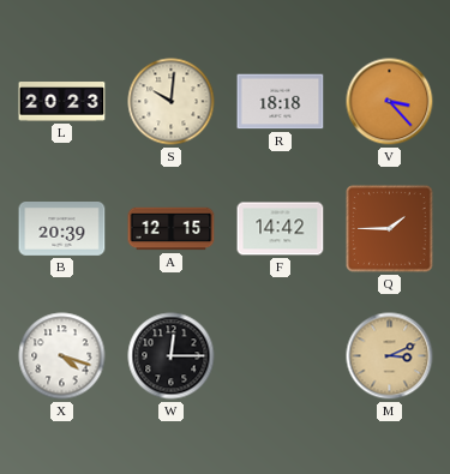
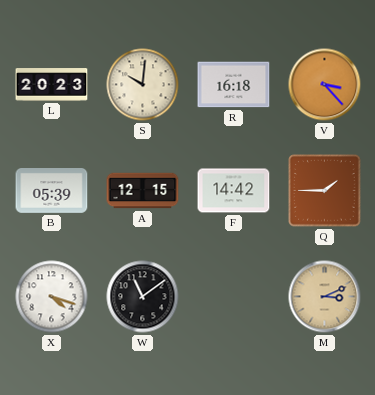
R: 18:18 -> 16:18
B: 20:39 -> 05:39
W: 12:15 -> 11:09
